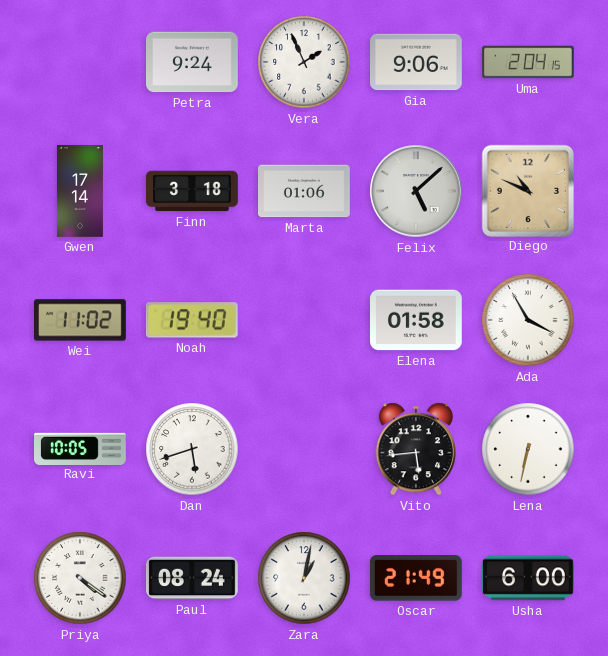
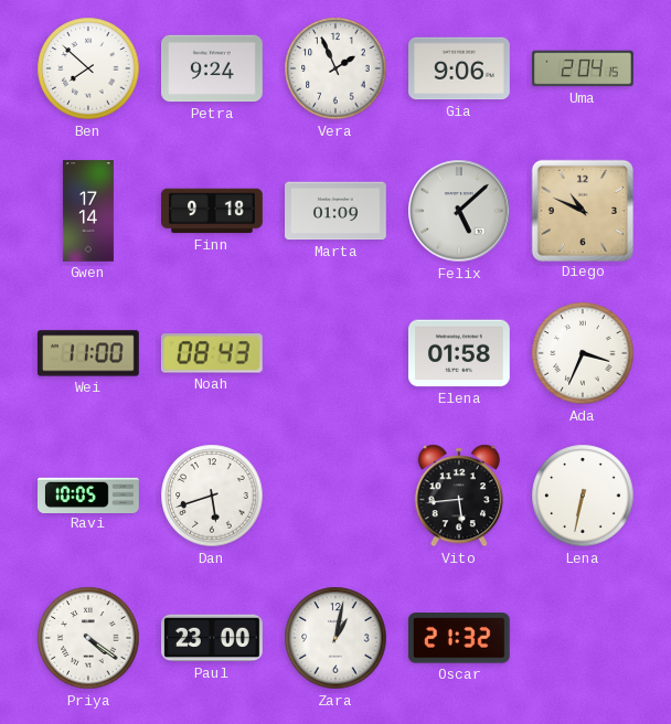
Ben: none -> 7:52
Finn: 3:18 -> 9:18
Marta: 01:06 -> 01:09
Wei: 11:02 -> 11:00
Noah: 19:40 -> 08:43
Ada: 3:55 -> 3:34
Paul: 08:24 -> 23:00
Oscar: 21:49 -> 21:32
Usha: 6:00 -> none
